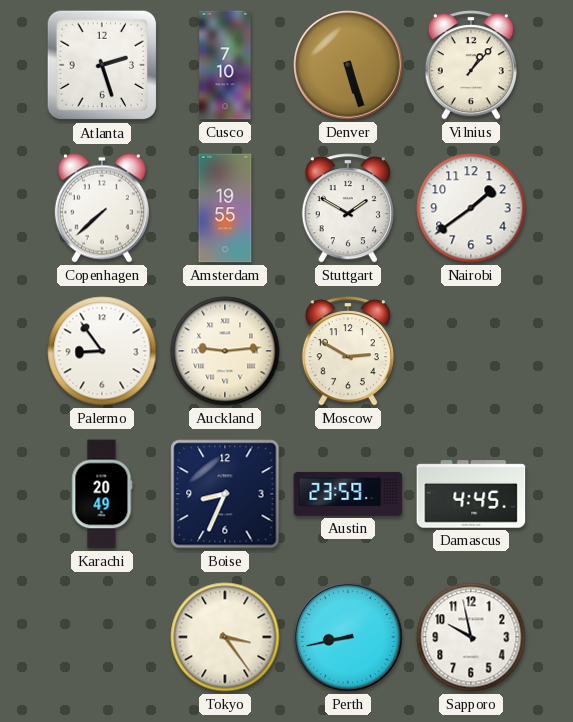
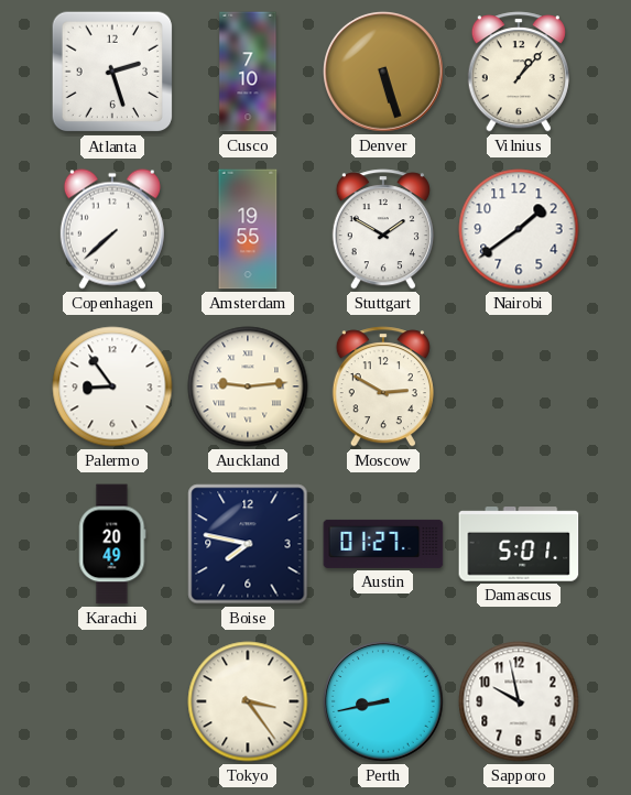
Boise: 8:34 -> 7:47
Austin: 23:59 -> 01:27
Damascus: 4:45 -> 5:01
